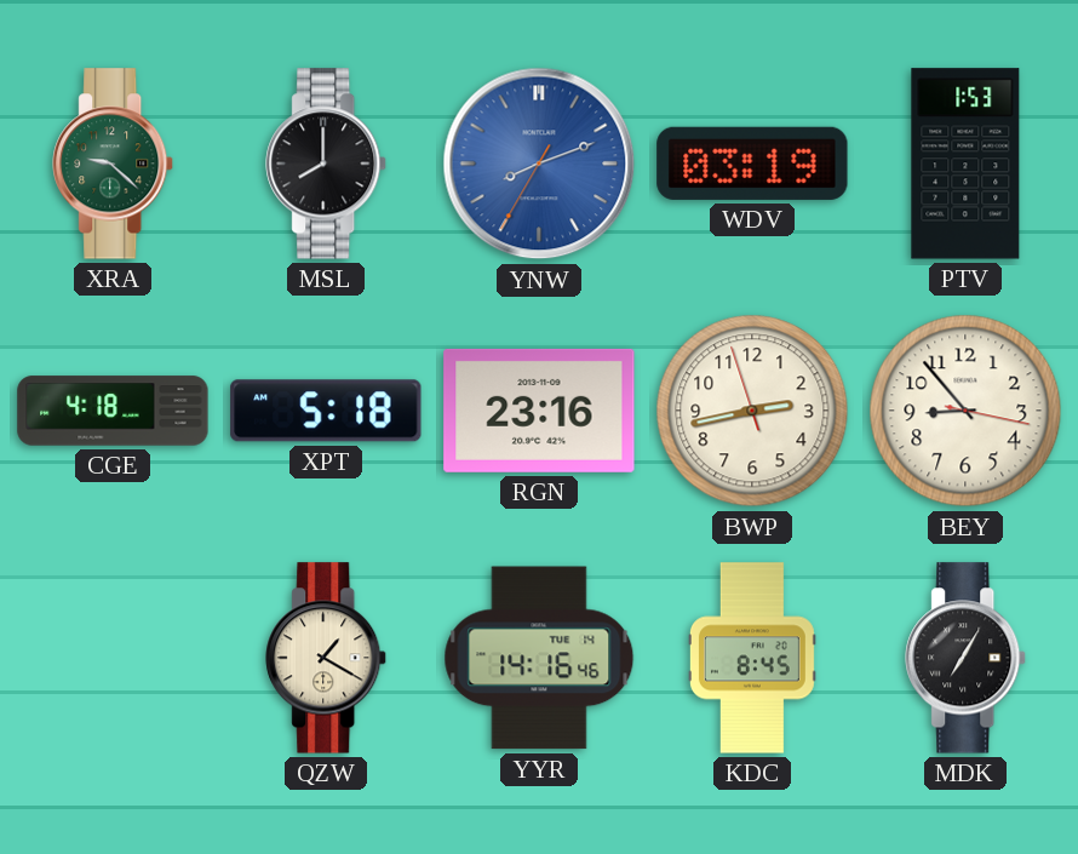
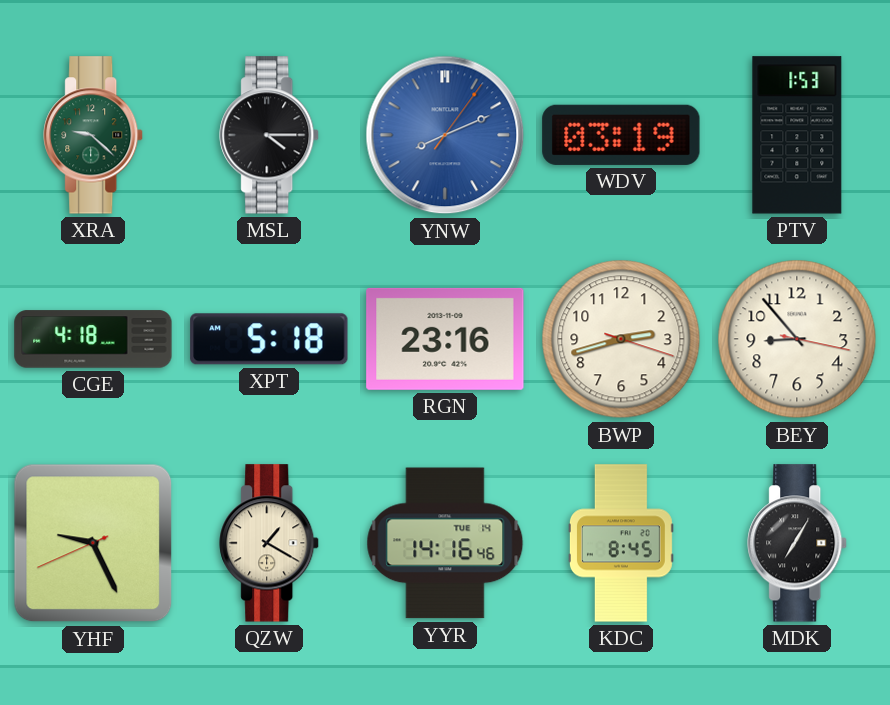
MSL: 8:00 -> 4:15
YNW: 8:11:35 -> 8:11:06
BWP: 2:42:57 -> 2:42:18
YHF: none -> 9:25
